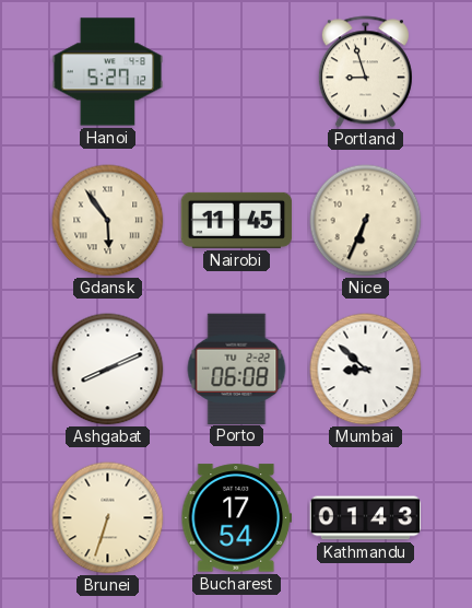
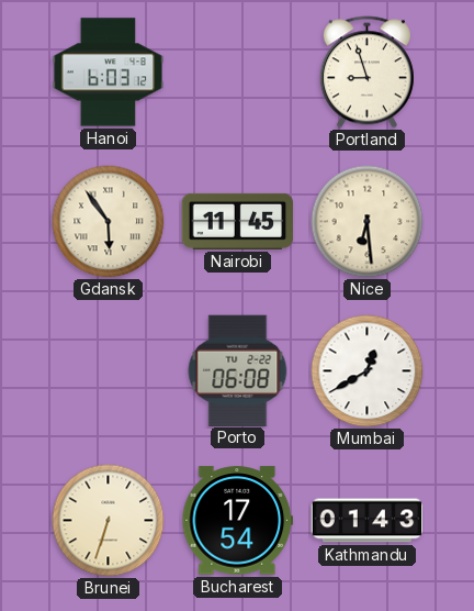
Hanoi: 5:27 -> 6:03
Nice: 6:34 -> 6:29
Ashgabat: 8:11 -> none
Mumbai: 8:52 -> 12:40
